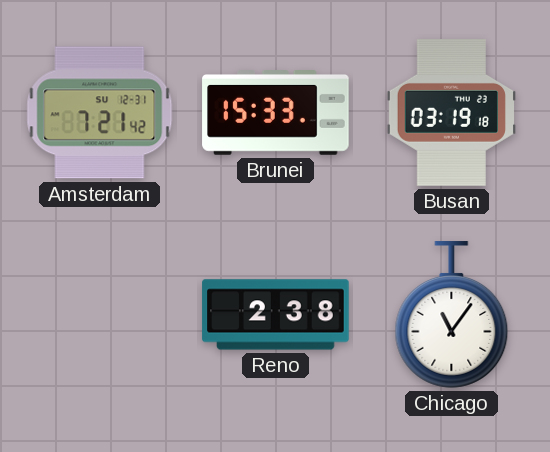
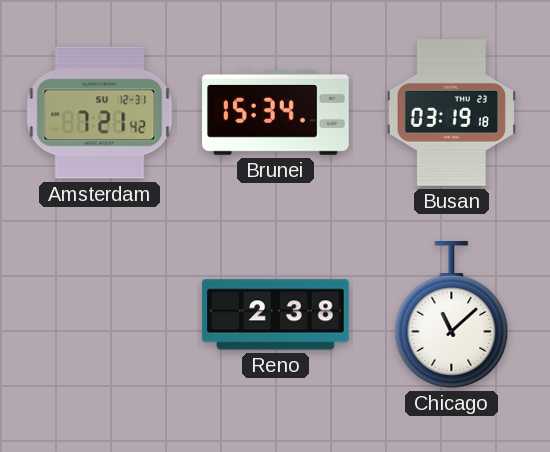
Brunei: 15:33 -> 15:34
Chicago: 11:06 -> 11:08
